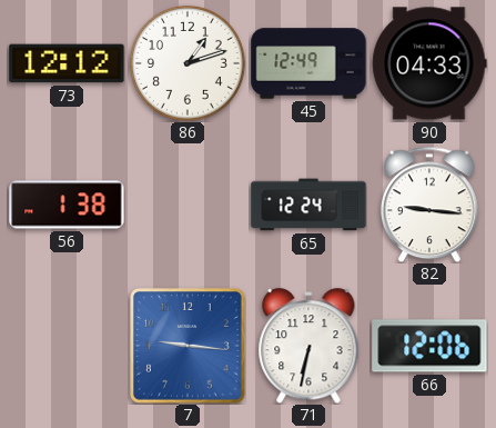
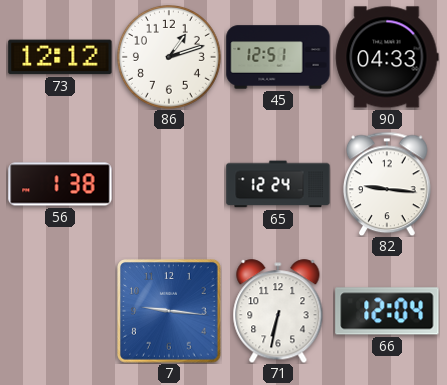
45: 12:49 -> 12:51
66: 12:06 -> 12:04
